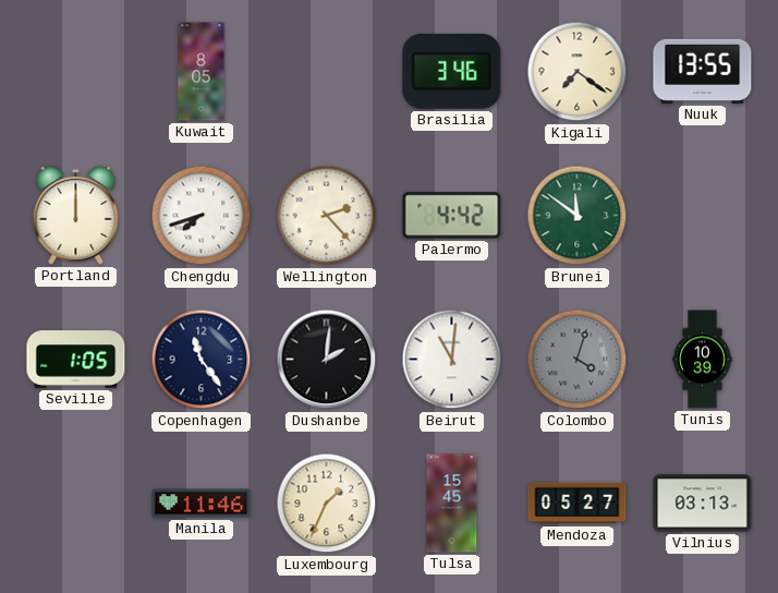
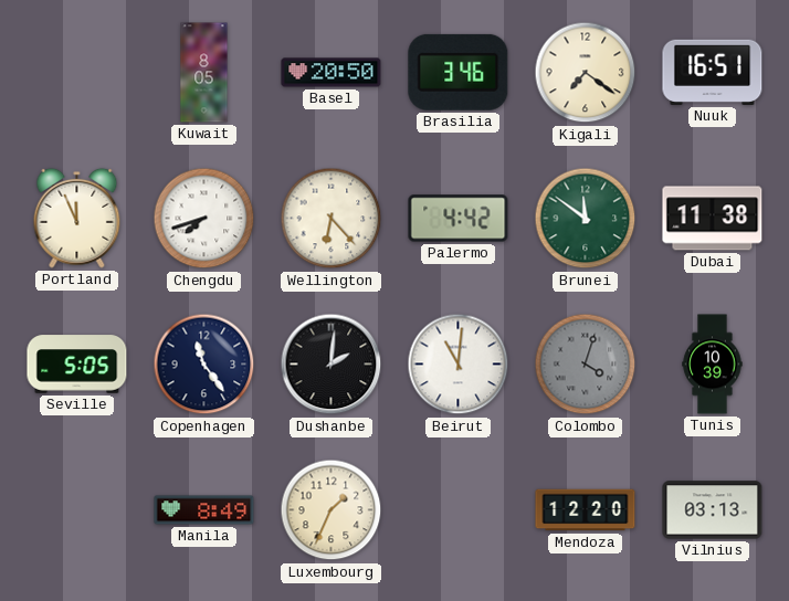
Basel: none -> 20:50
Nuuk: 13:55 -> 16:51
Portland: 12:00 -> 11:56
Wellington: 2:23 -> 6:23
Dubai: none -> 11:38
Seville: 1:05 -> 5:05
Manila: 11:46 -> 8:49
Tulsa: 15:45 -> none
Mendoza: 05:27 -> 12:20
